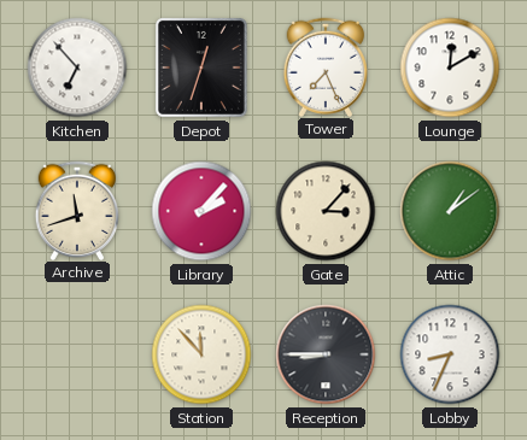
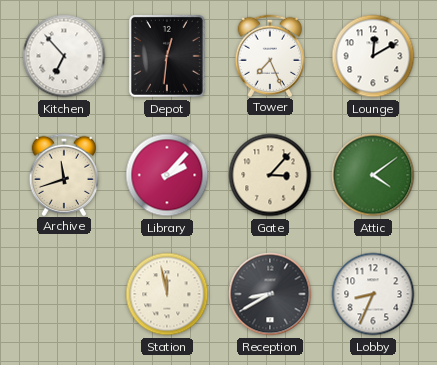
Depot: 12:33 -> 12:31
Attic: 1:09 -> 4:09
Station: 11:53 -> 11:58
Reception: 8:45 -> 8:40
